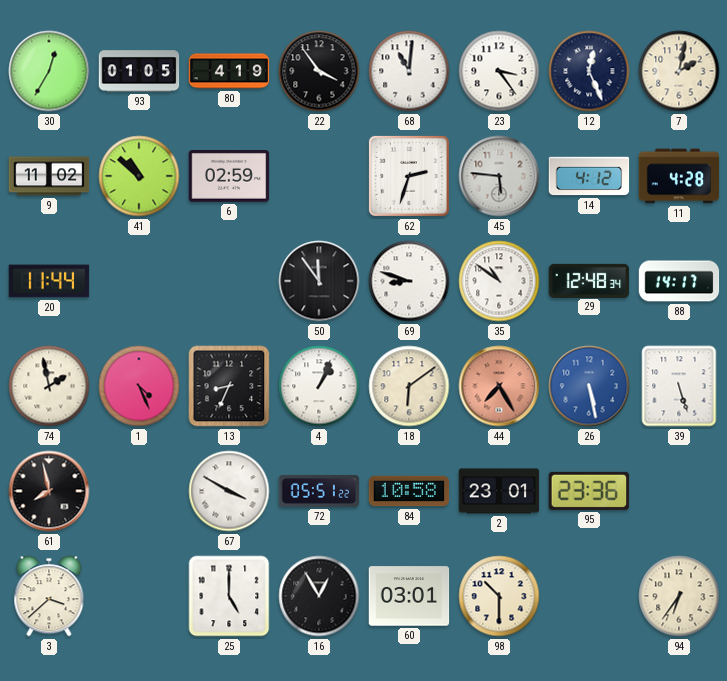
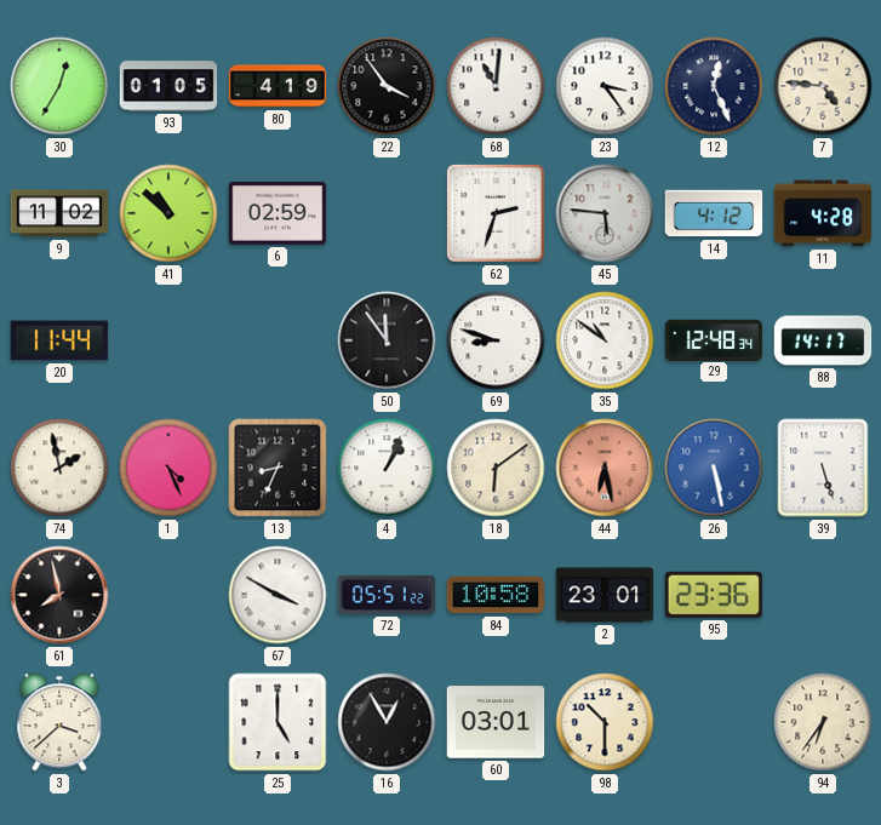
7: 2:02 -> 4:46
44: 7:25 -> 6:28
